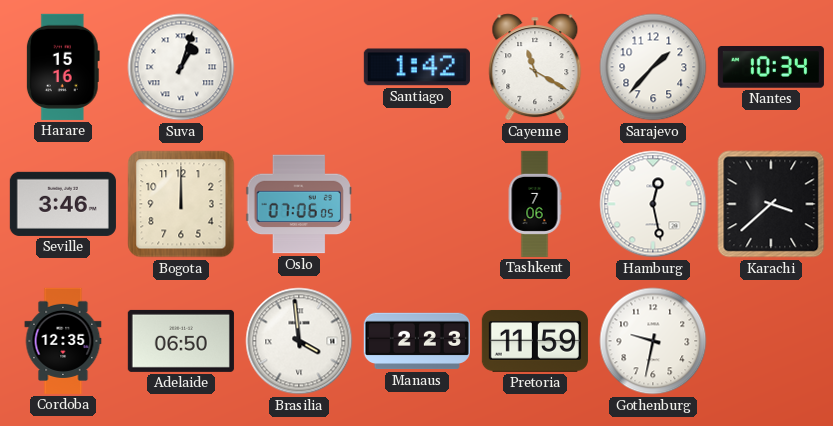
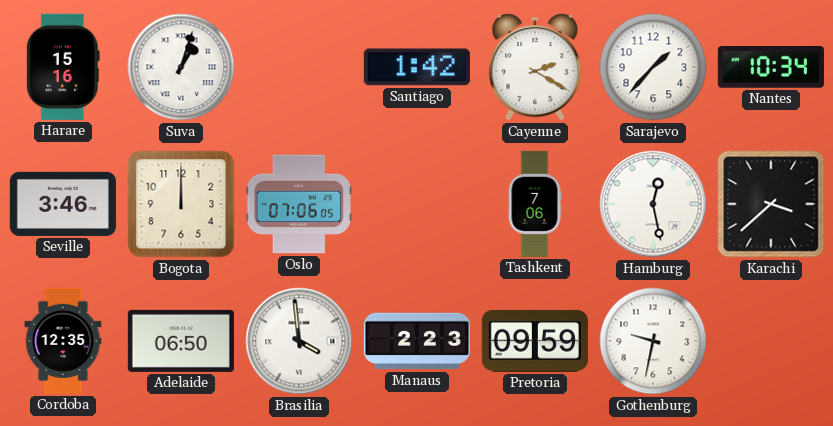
Cayenne: 11:20 -> 2:20
Pretoria: 11:59 -> 09:59
